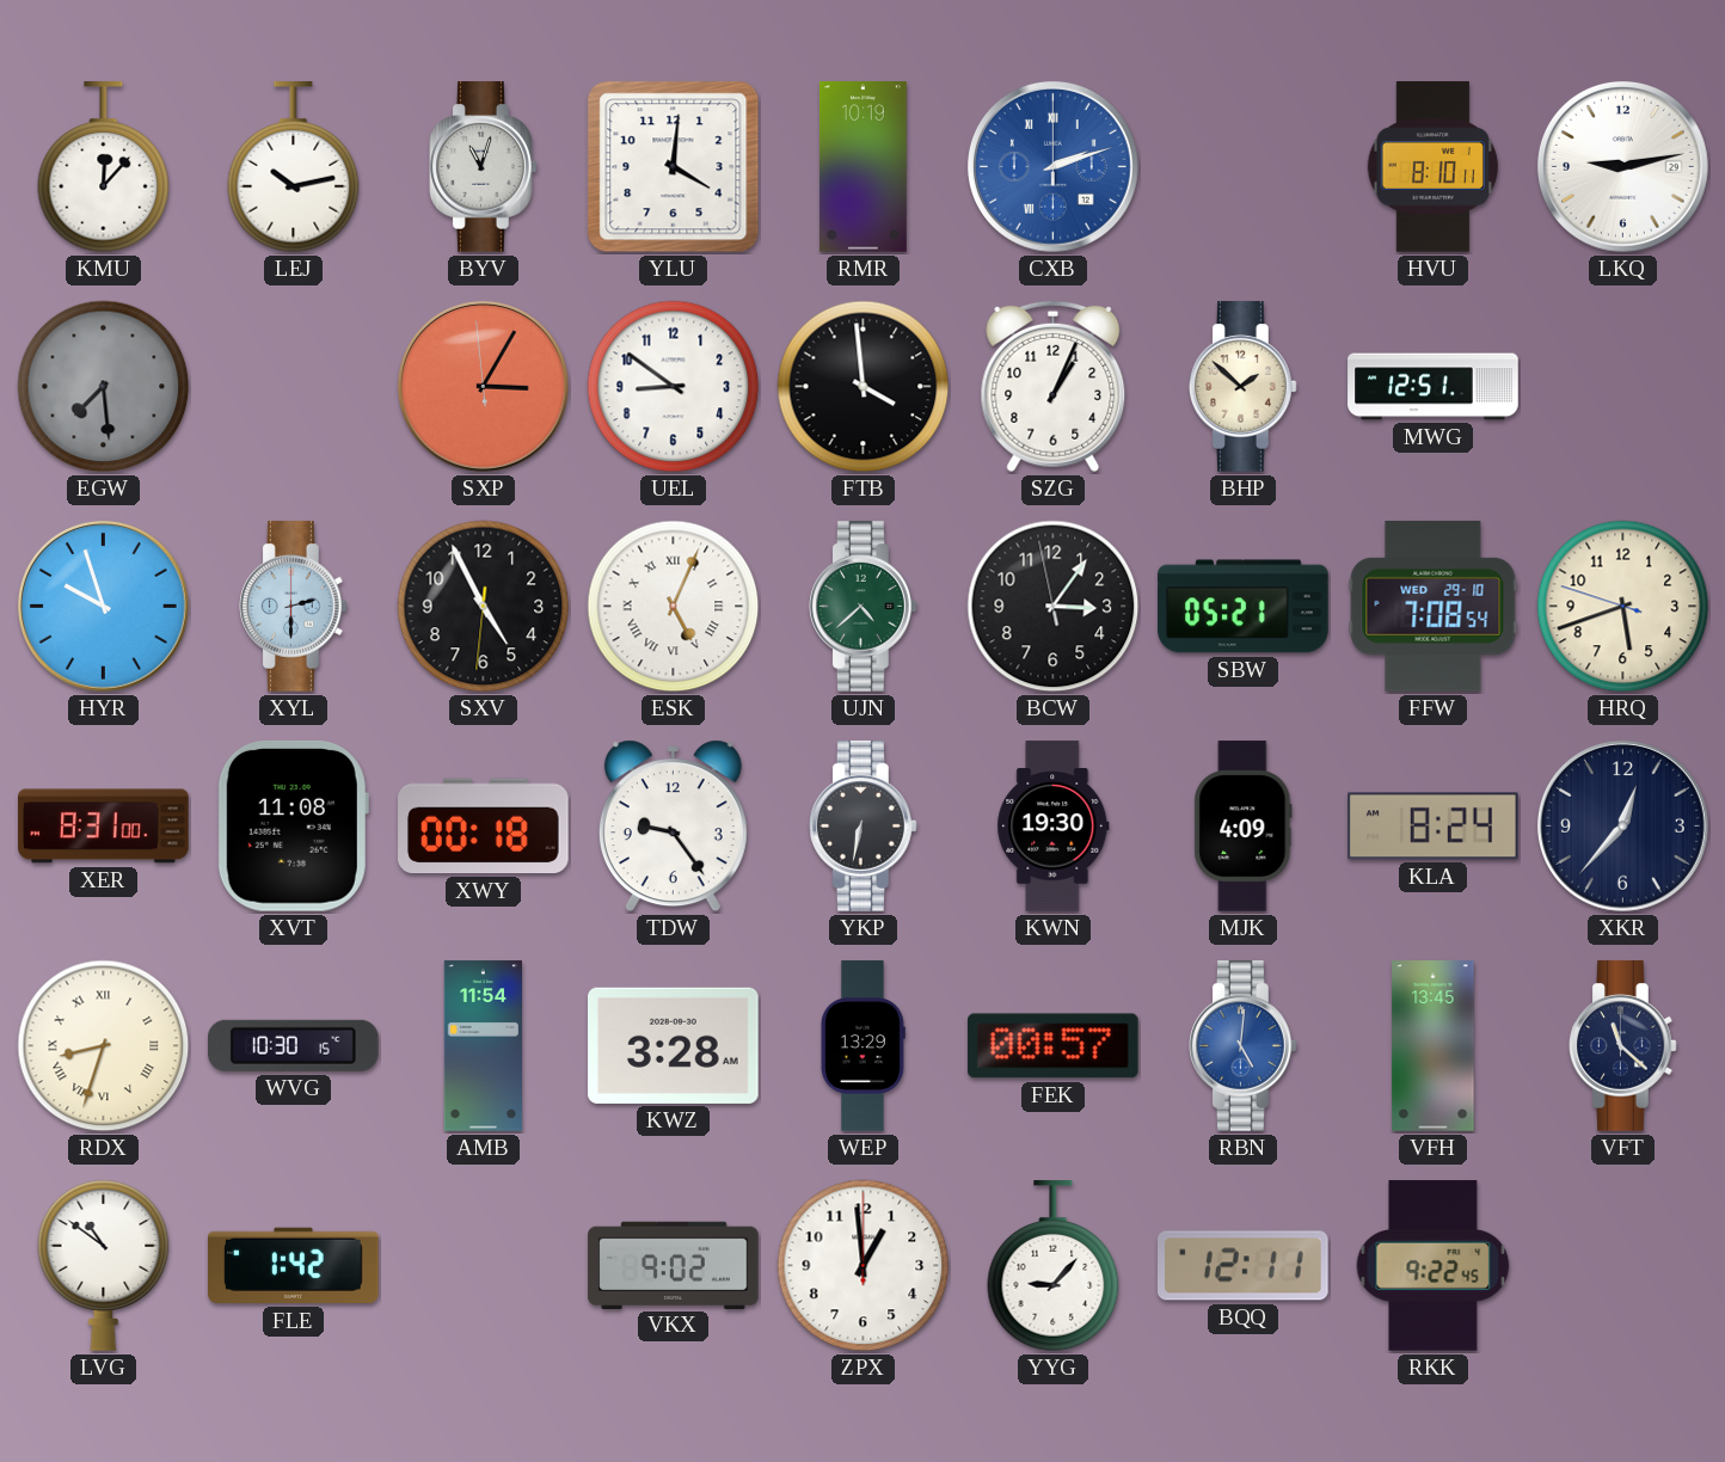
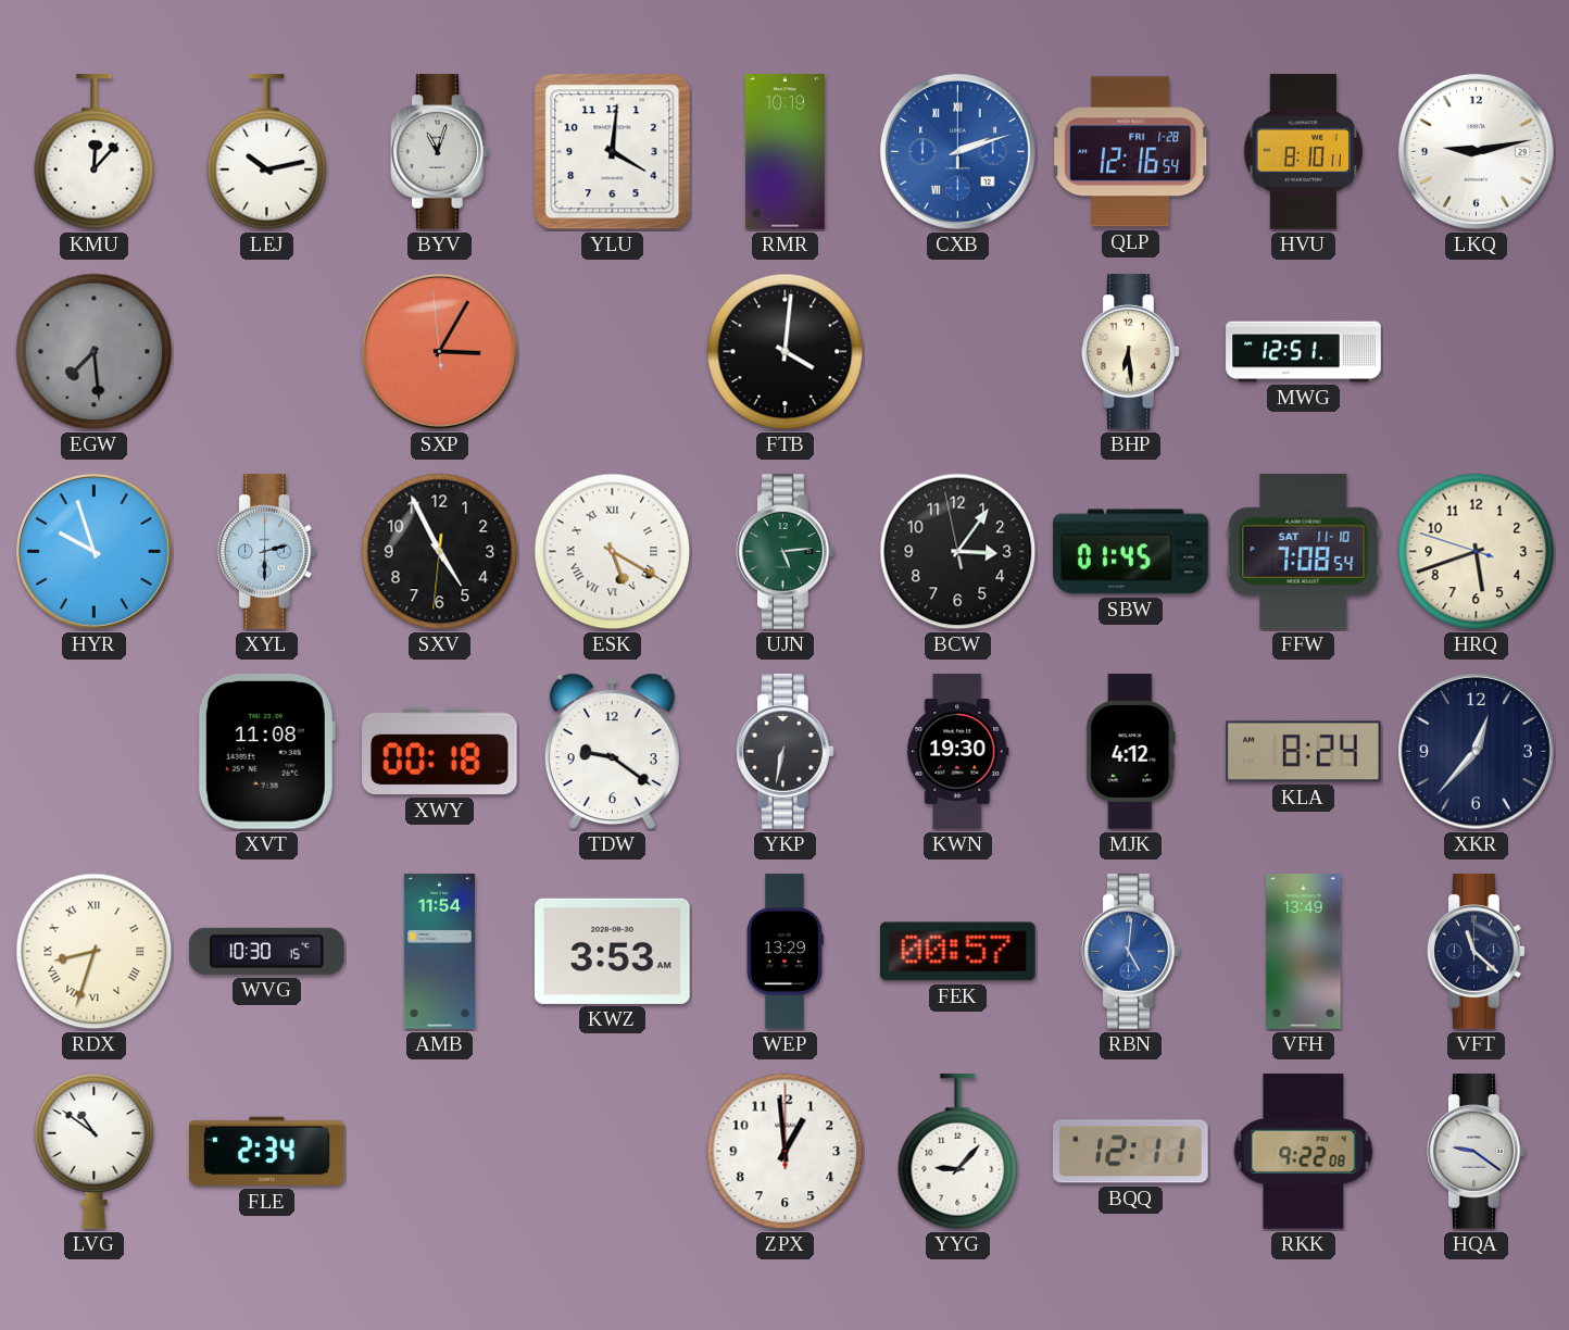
QLP: none -> 12:16
UEL: 8:51 -> none
FTB: 3:59 -> 4:01
SZG: 1:04 -> none
BHP: 1:52 -> 6:29
ESK: 5:04 -> 5:20
UJN: 4:38 -> 5:14
SBW: 05:21 -> 01:45
FFW date: WED 29-10 -> SAT 11-10
XER: 8:31 -> none
TDW: 9:24 -> 9:21
MJK: 4:09 -> 4:12
KWZ: 3:28 -> 3:53
VFH: 13:45 -> 13:49
FLE: 1:42 -> 2:34
VKX: 9:02 -> none
RKK: 9:22:45 -> 9:22:08
HQA: none -> 9:21
